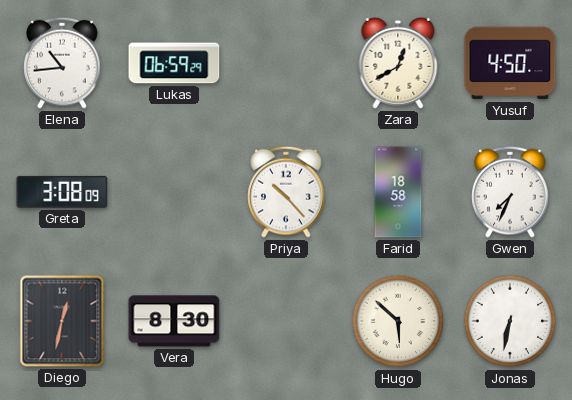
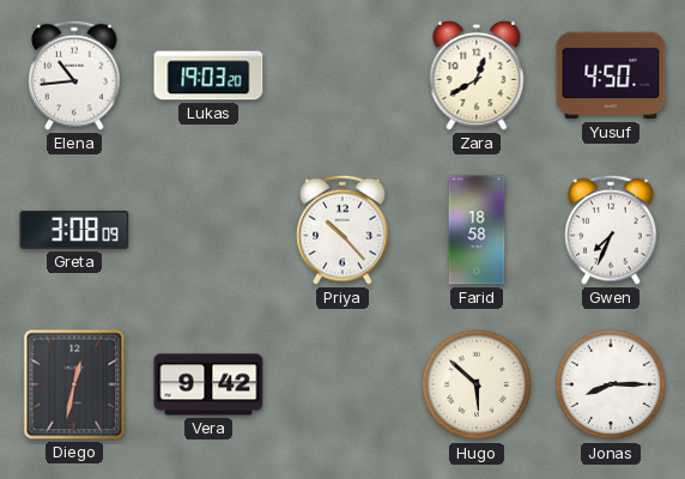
Lukas: 06:59 -> 19:03
Vera: 8:30 -> 9:42
Jonas: 6:32 -> 8:15
